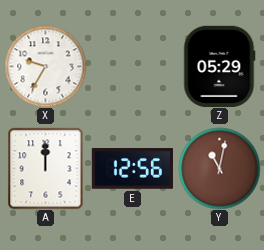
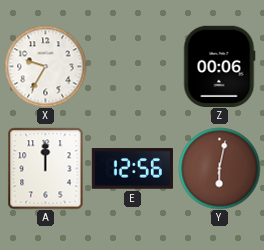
Z: 05:29 -> 00:06
Y: 11:02 -> 6:02
